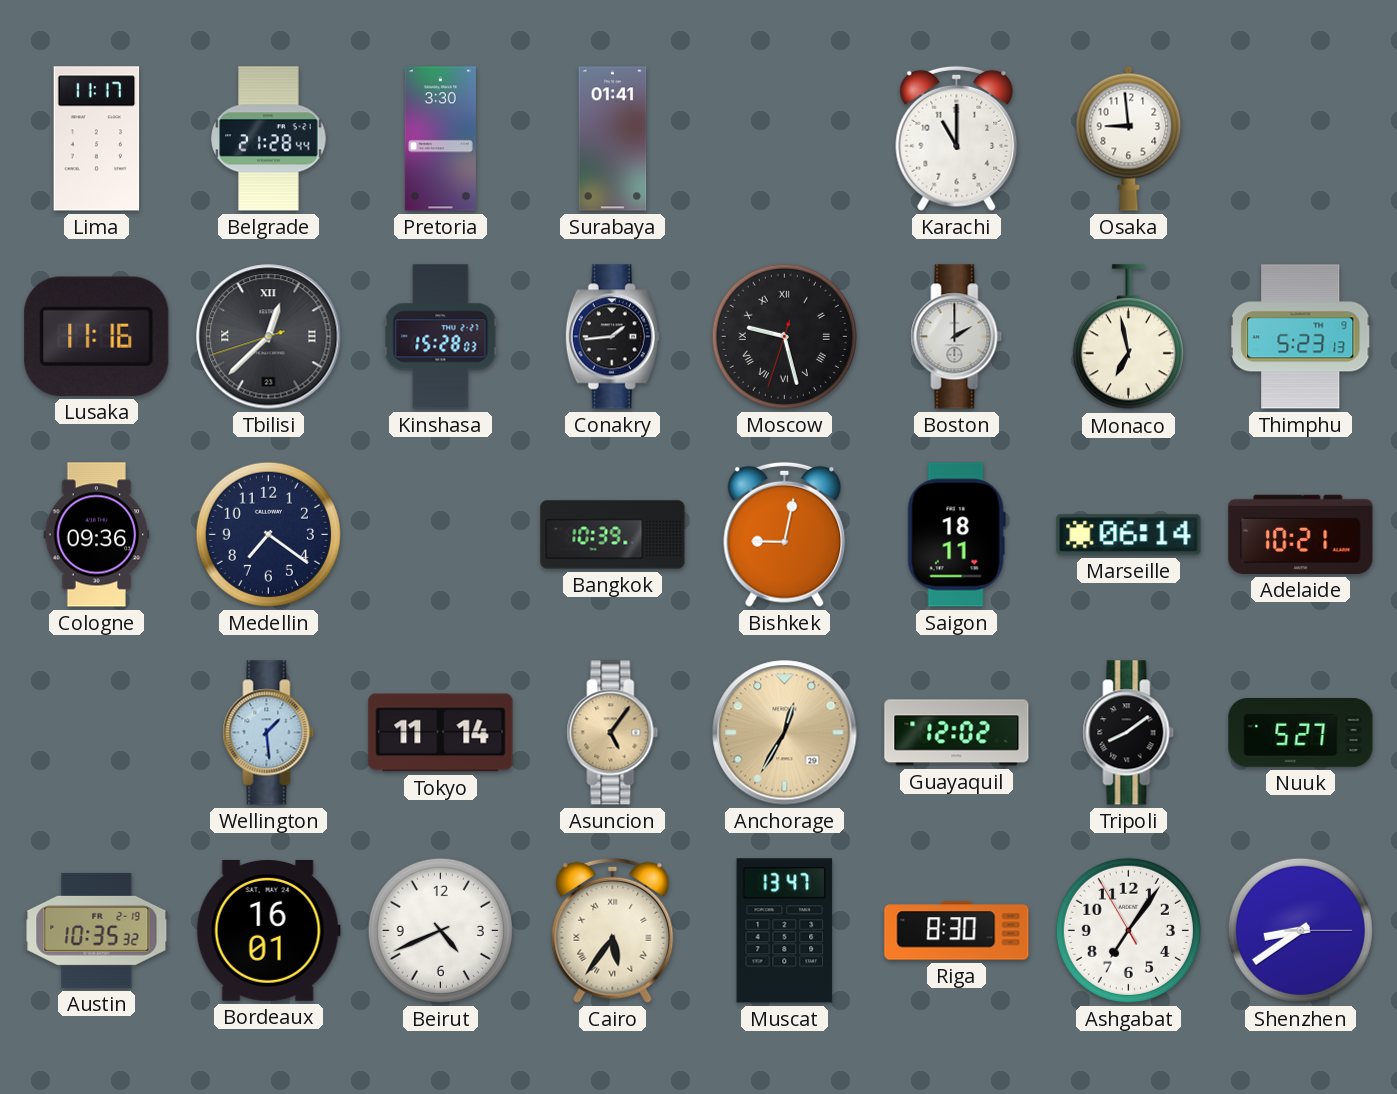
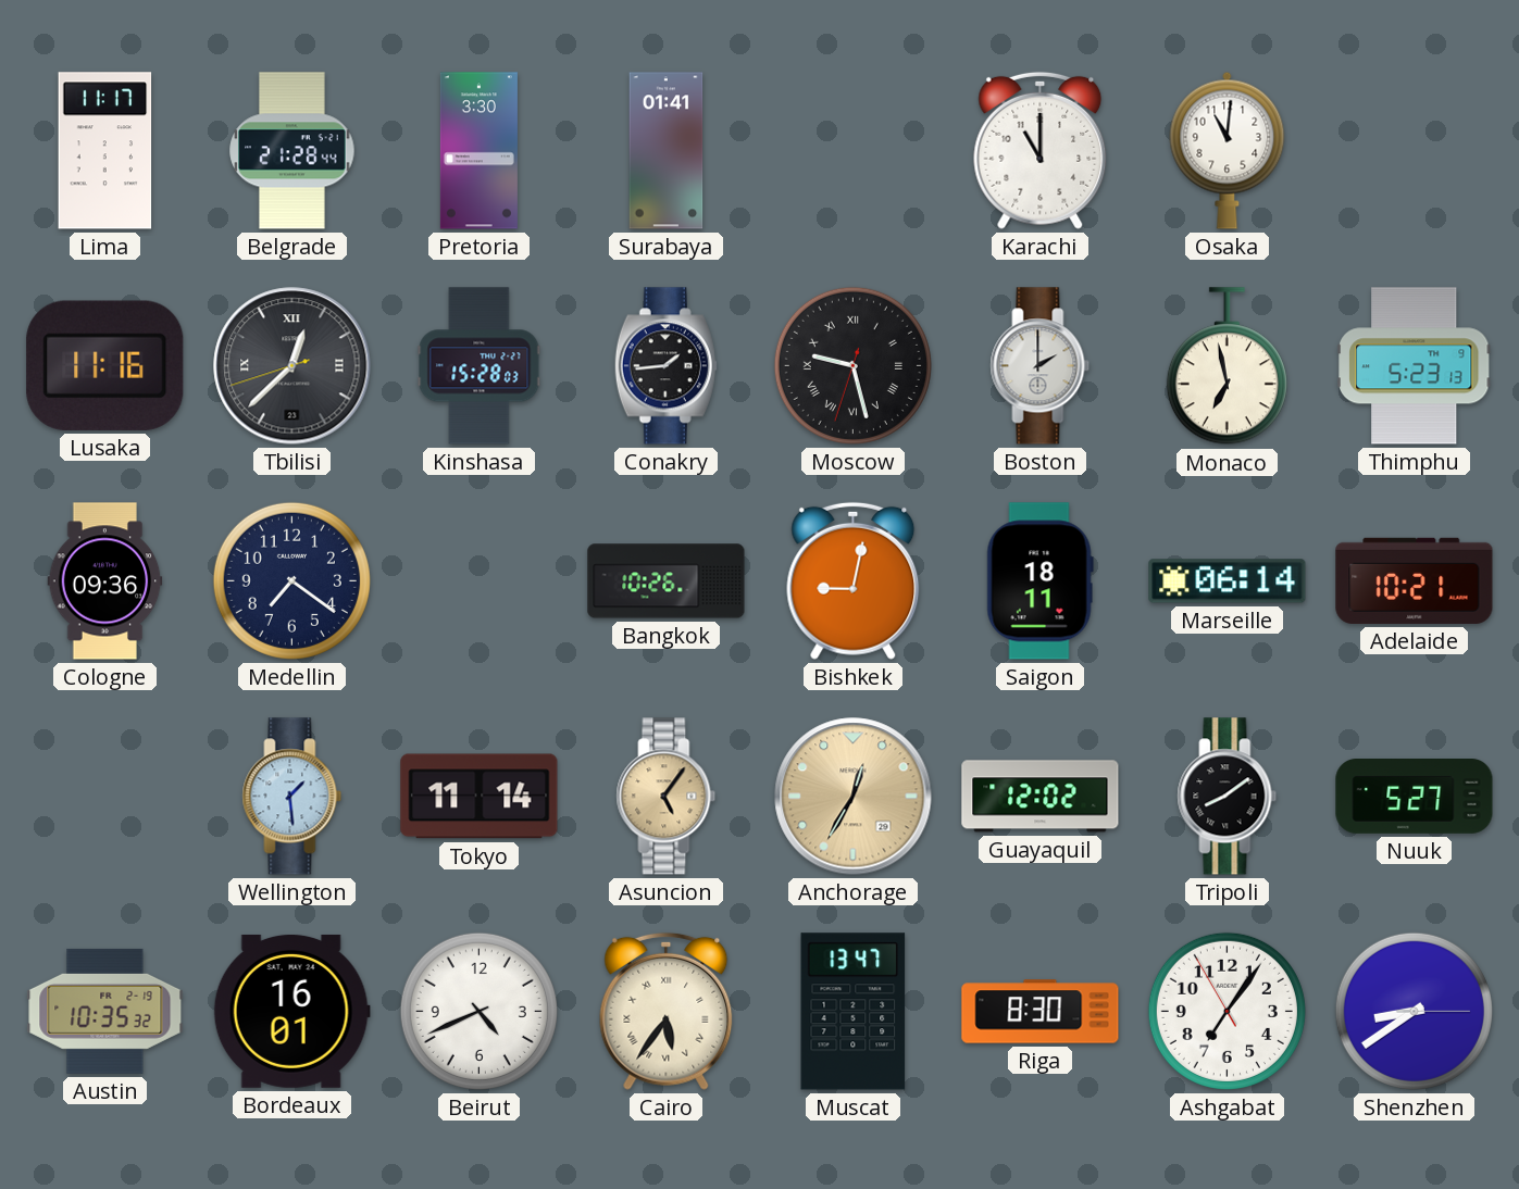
Osaka: 8:59 -> 11:01
Bangkok: 10:39 -> 10:26
